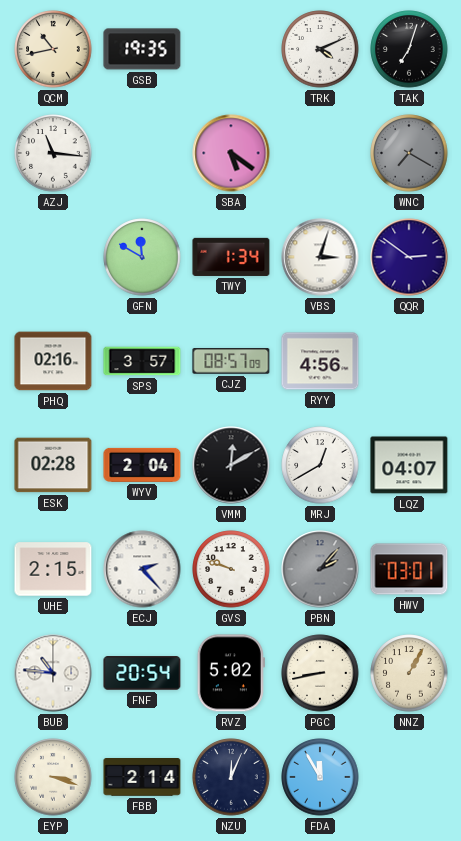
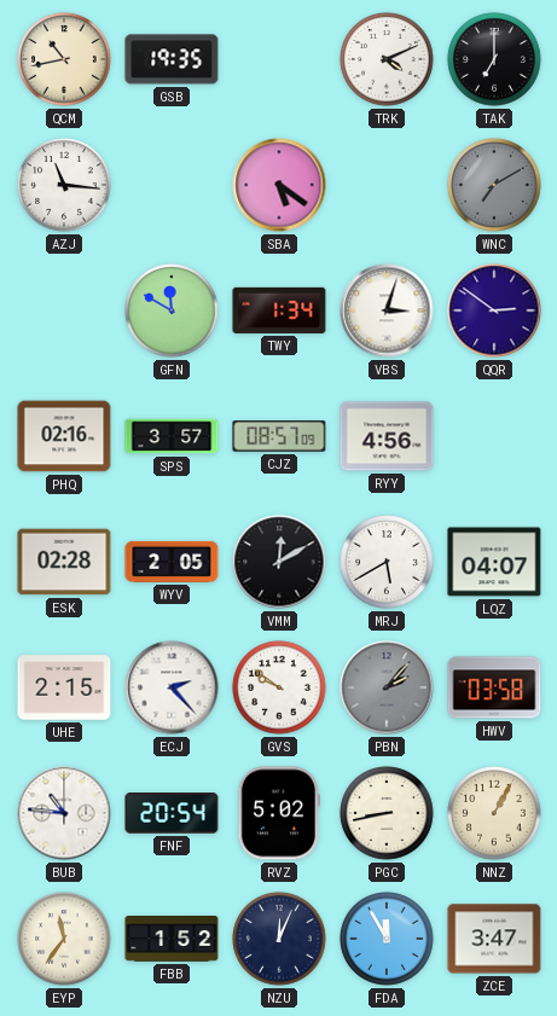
TAK: 7:03 -> 7:00
WNC: 7:20 -> 7:10
WYV: 2:04 -> 2:05
MRJ: 12:40 -> 5:40
GVS: 9:48 -> 9:51
HWV: 03:01 -> 03:58
EYP: 3:18 -> 11:36
FBB: 2:14 -> 1:52
ZCE: none -> 3:47
